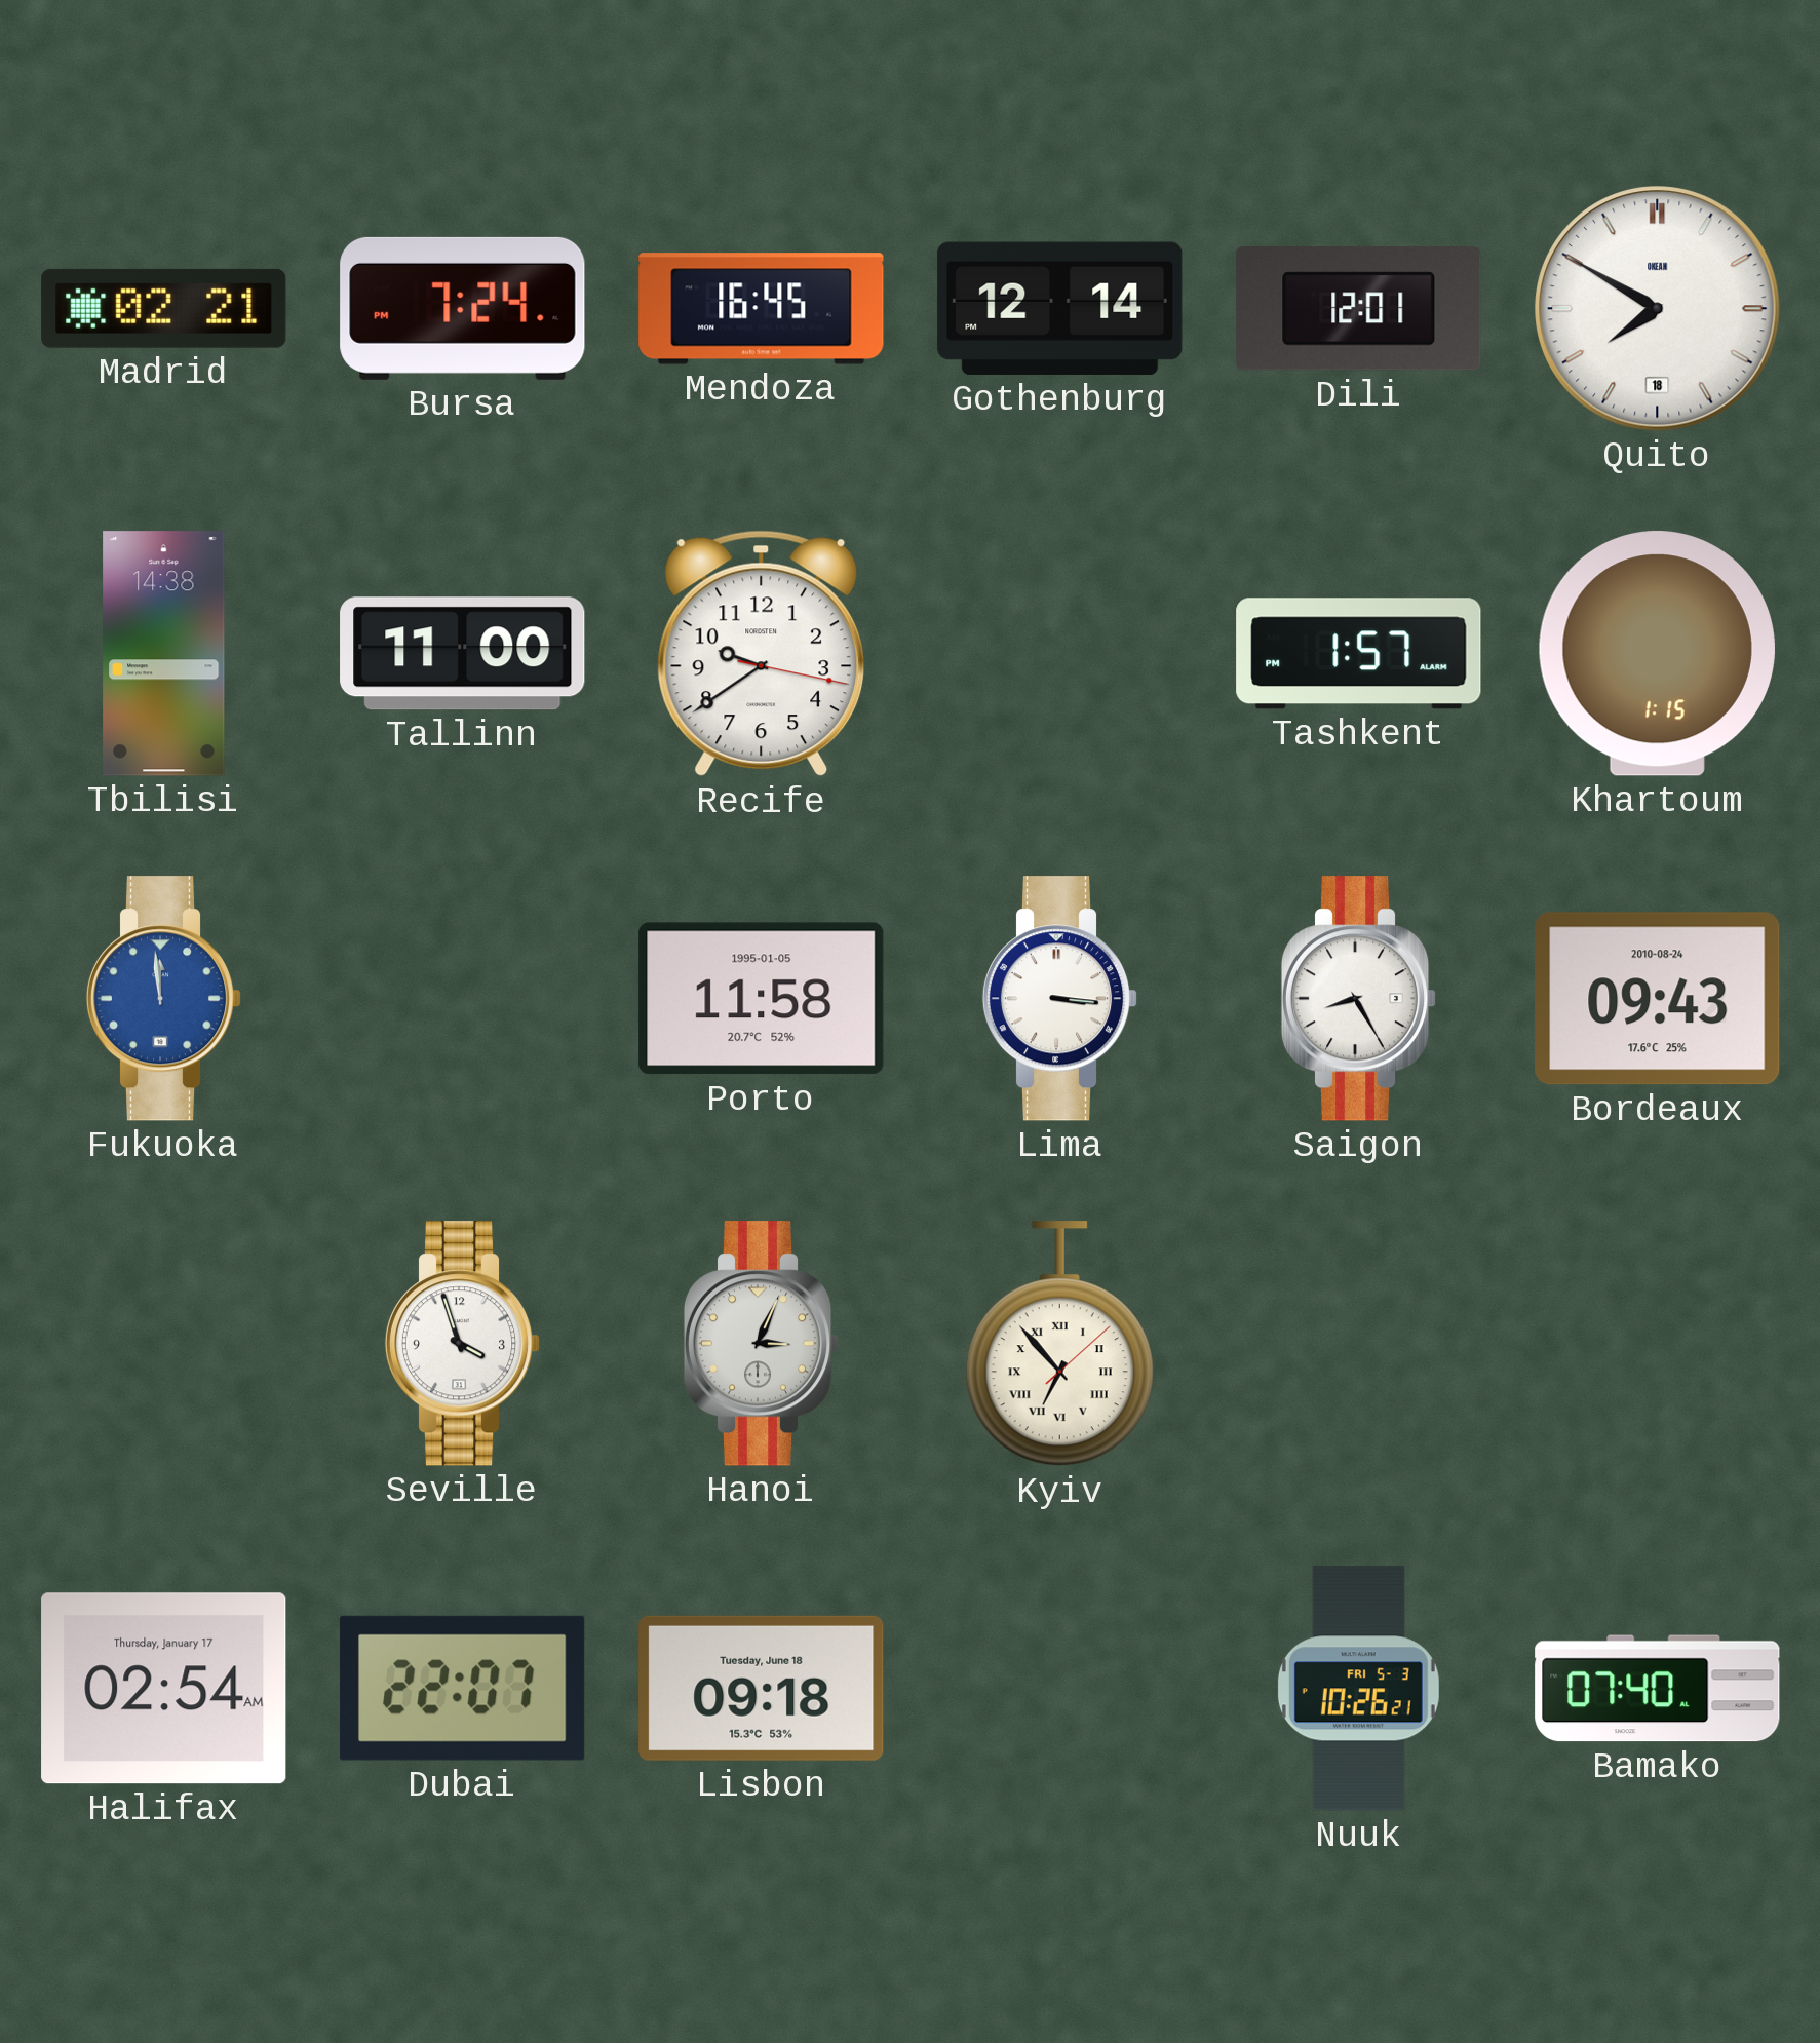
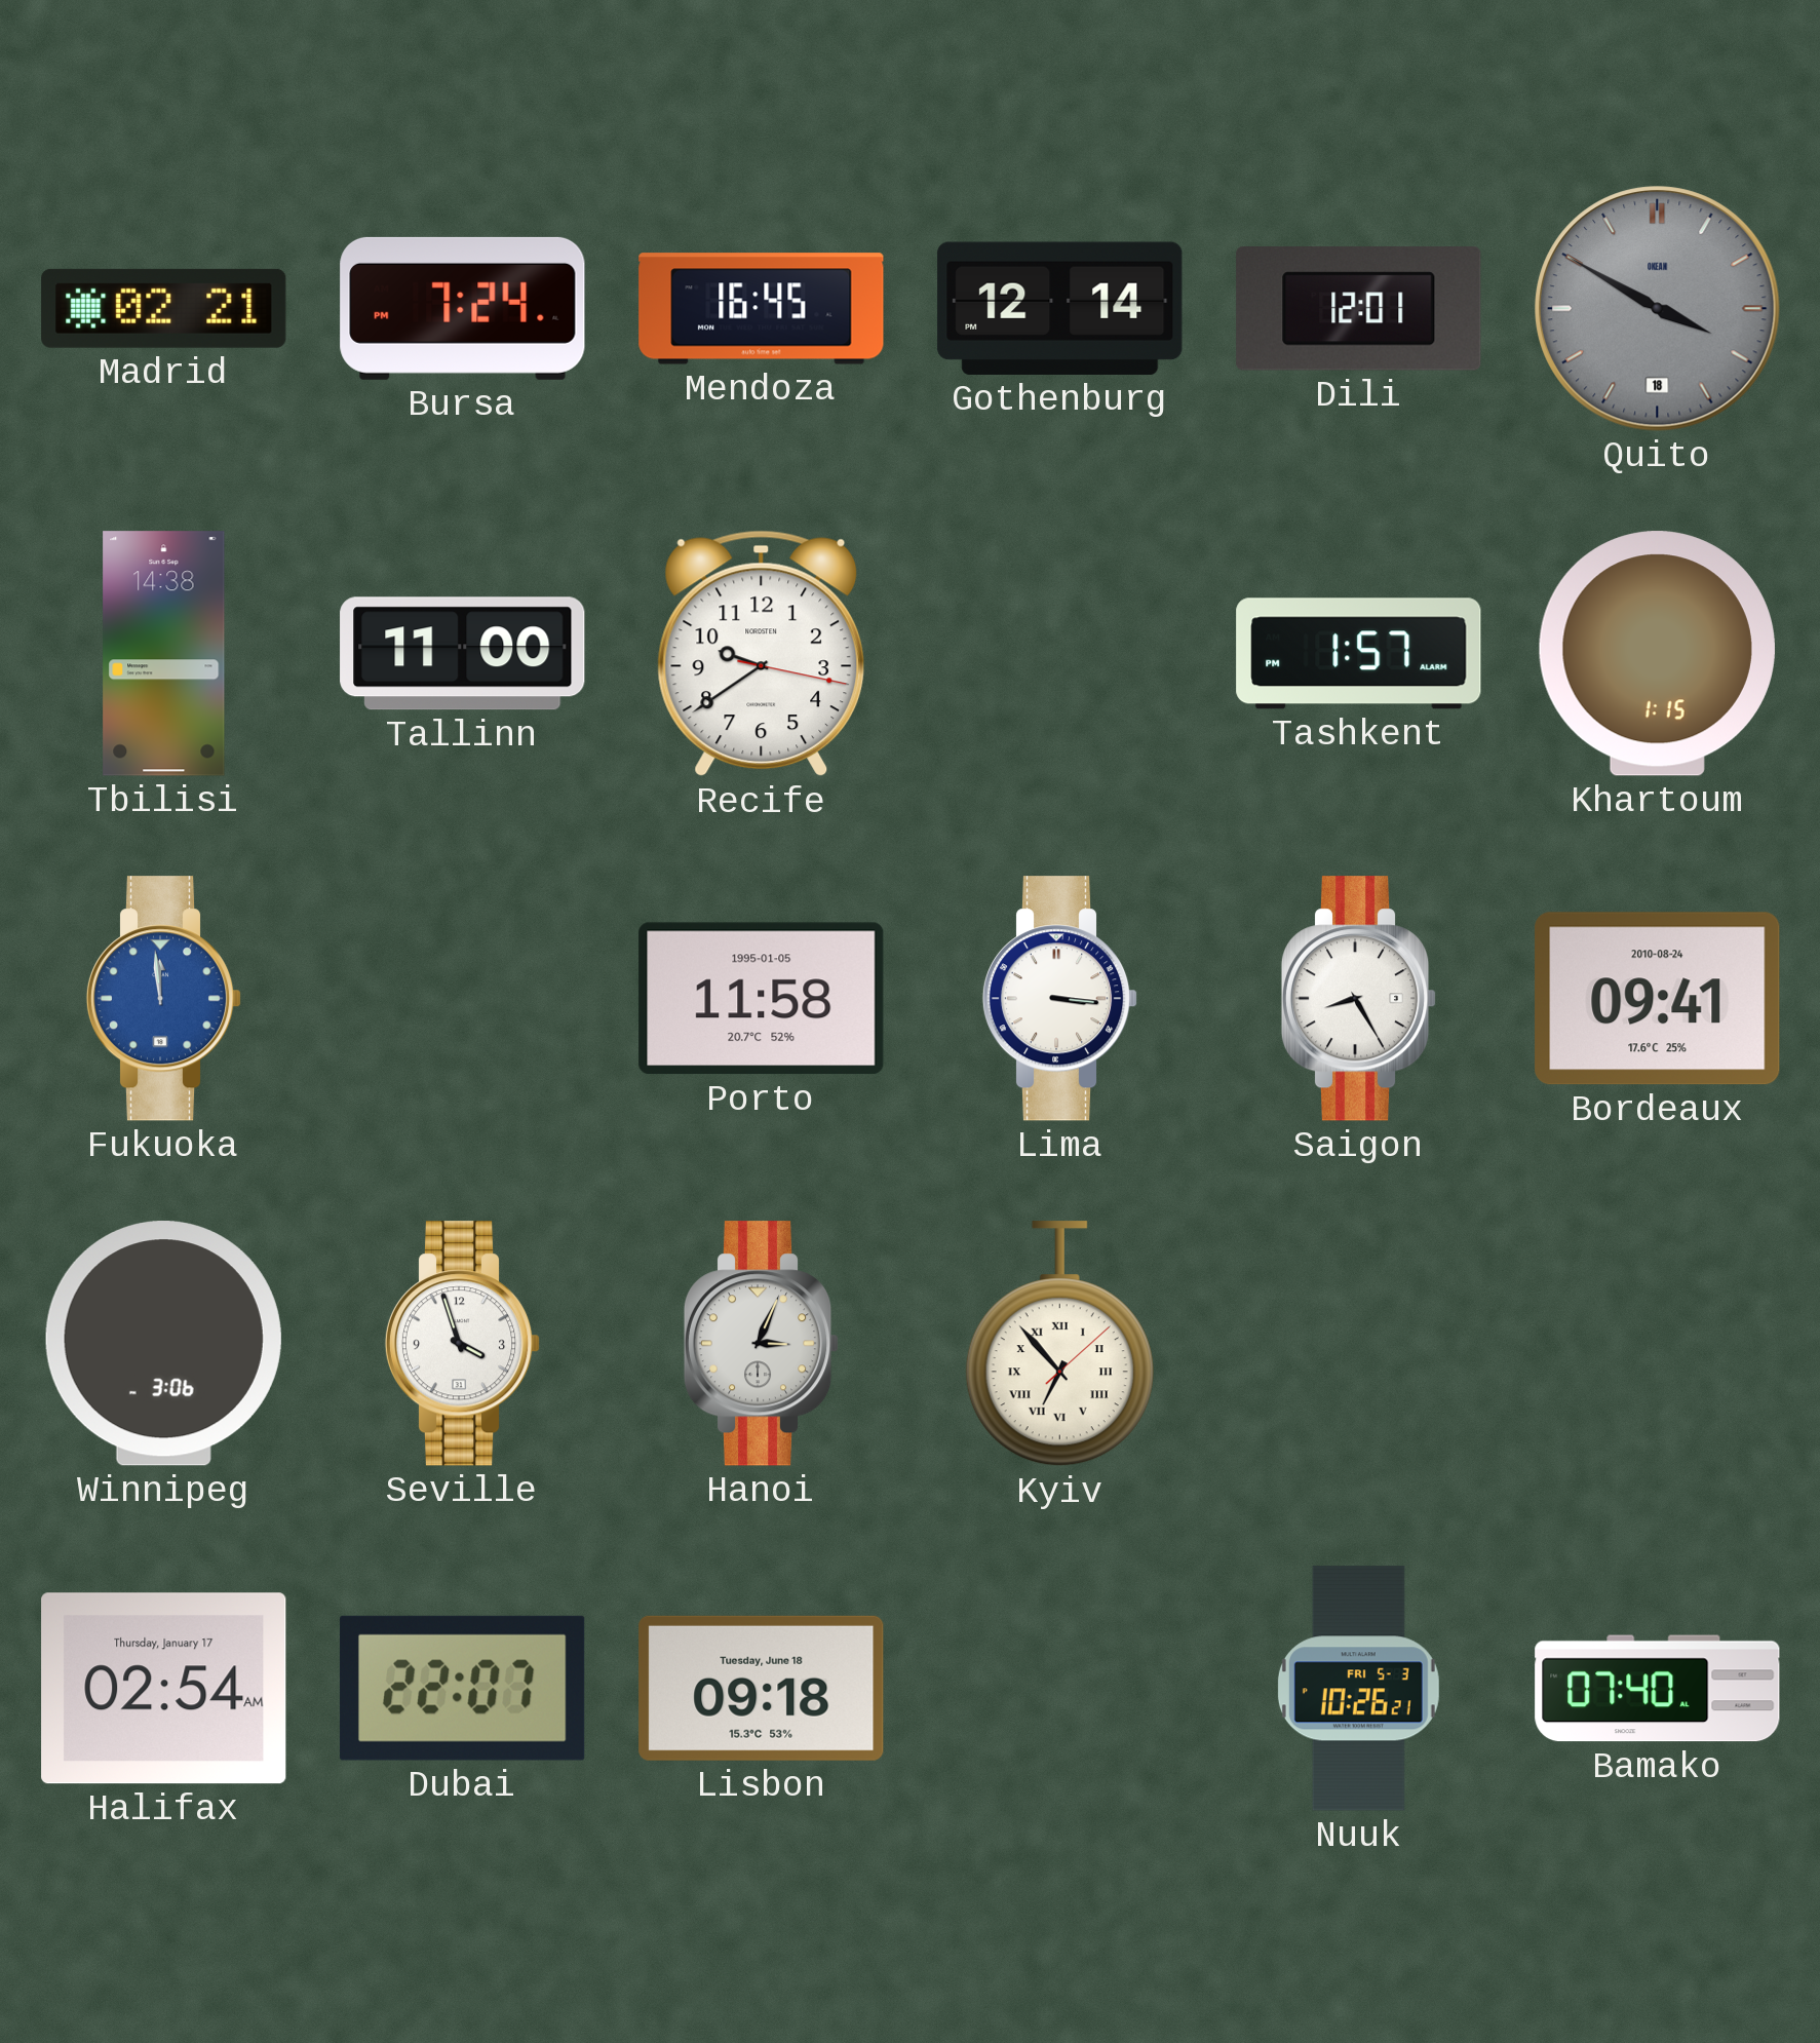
Quito: 7:50 -> 3:50
Quito dial: white -> grey
Bordeaux: 09:43 -> 09:41
Winnipeg: none -> 3:06
